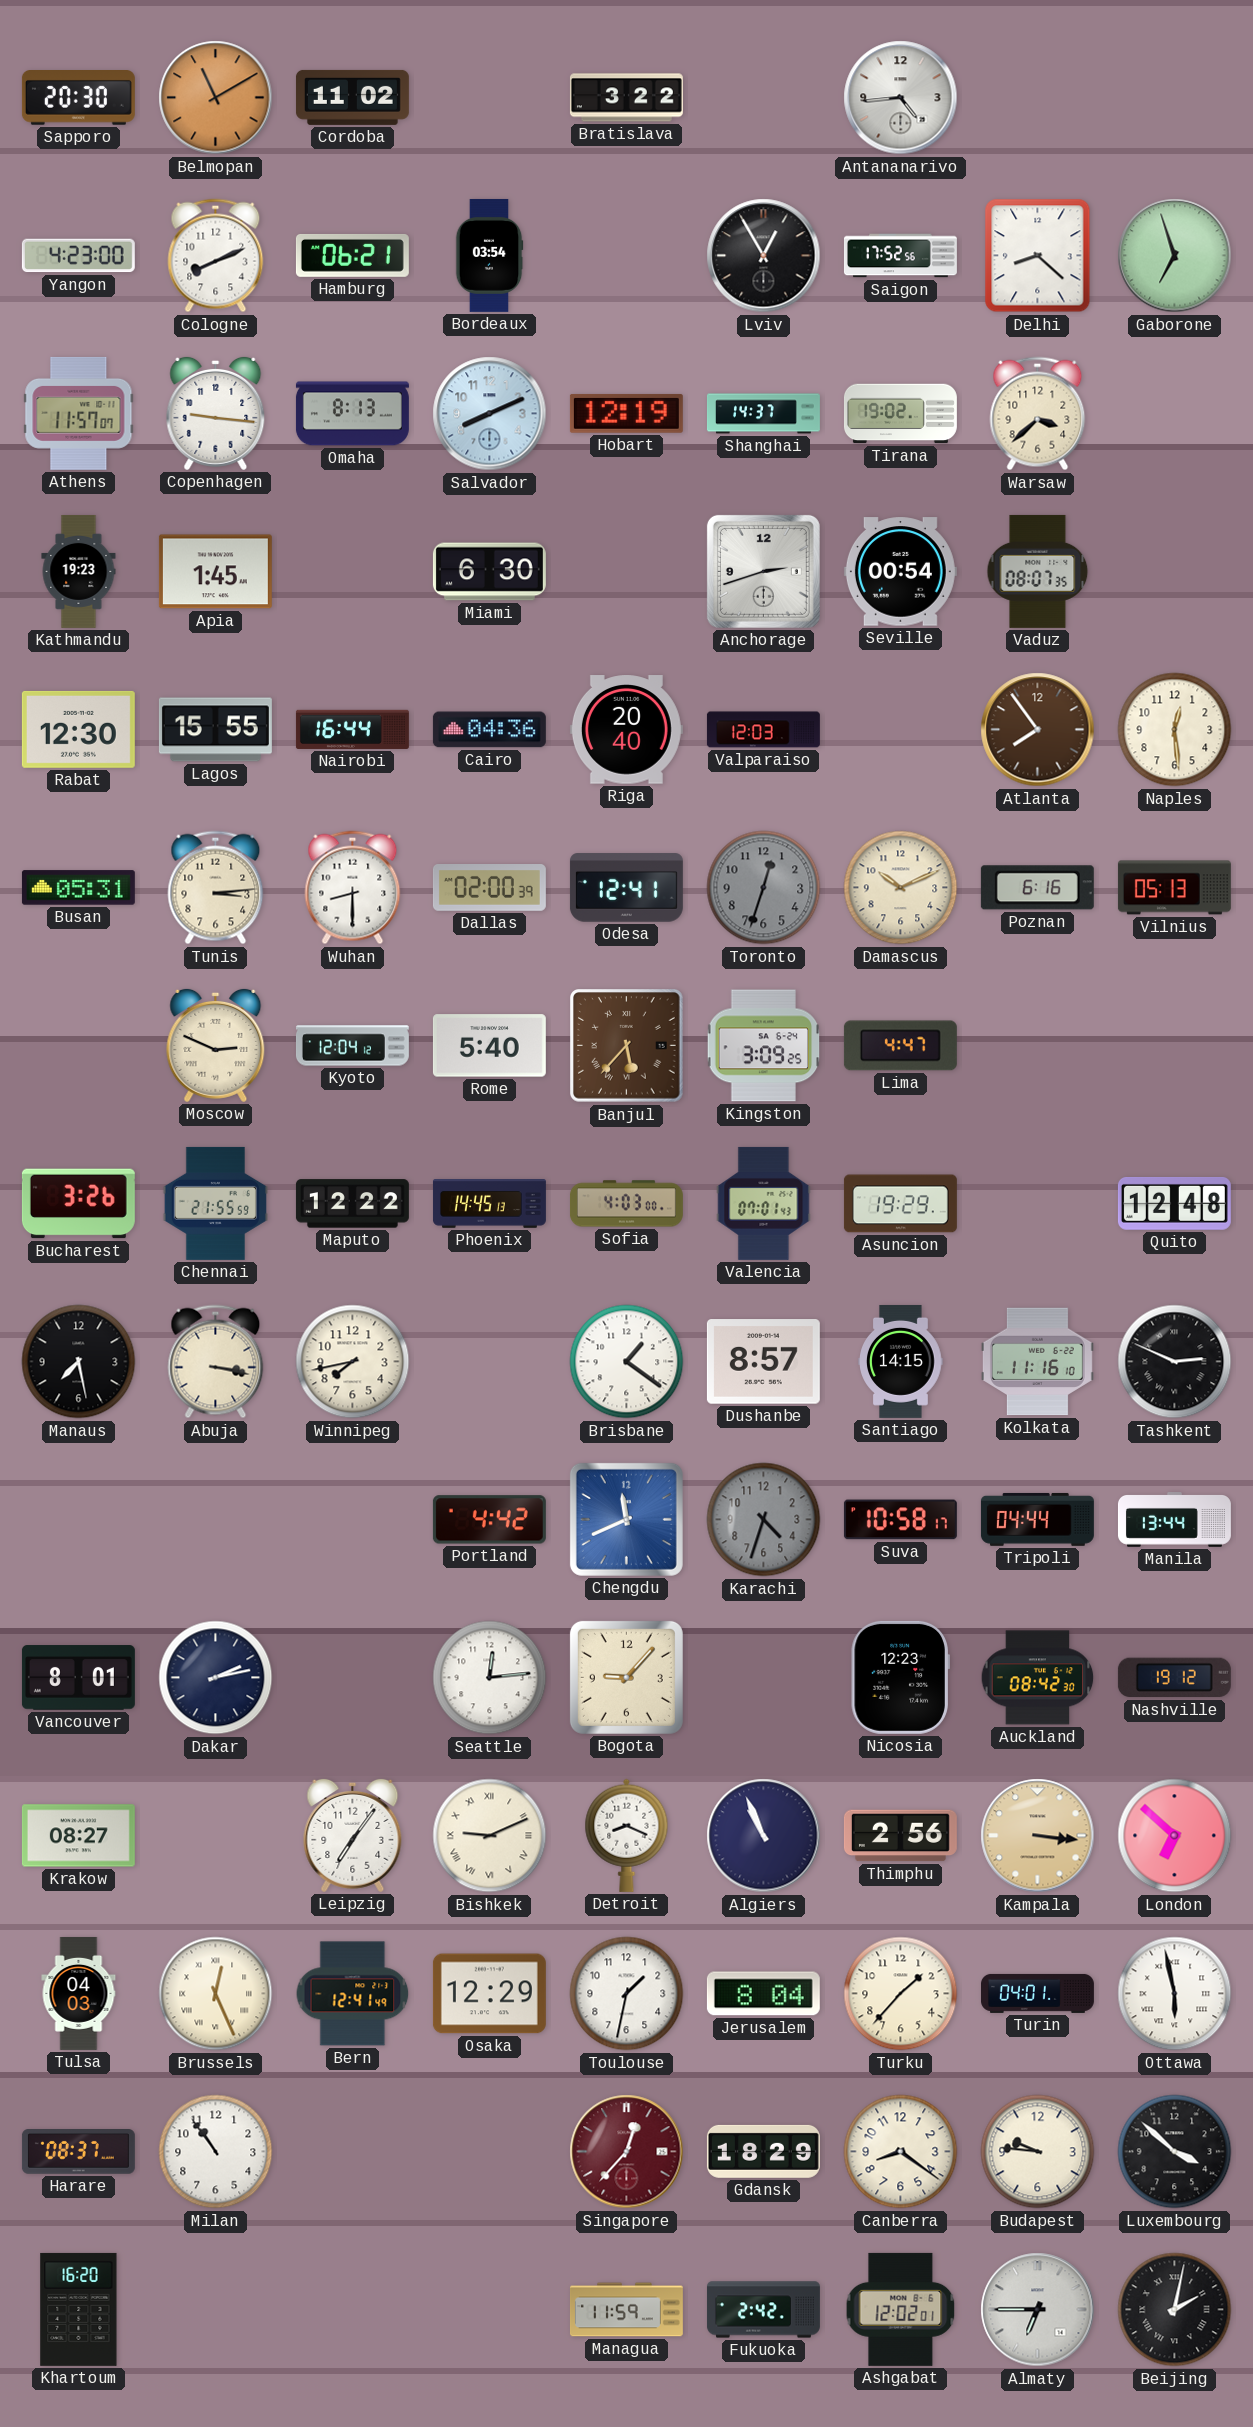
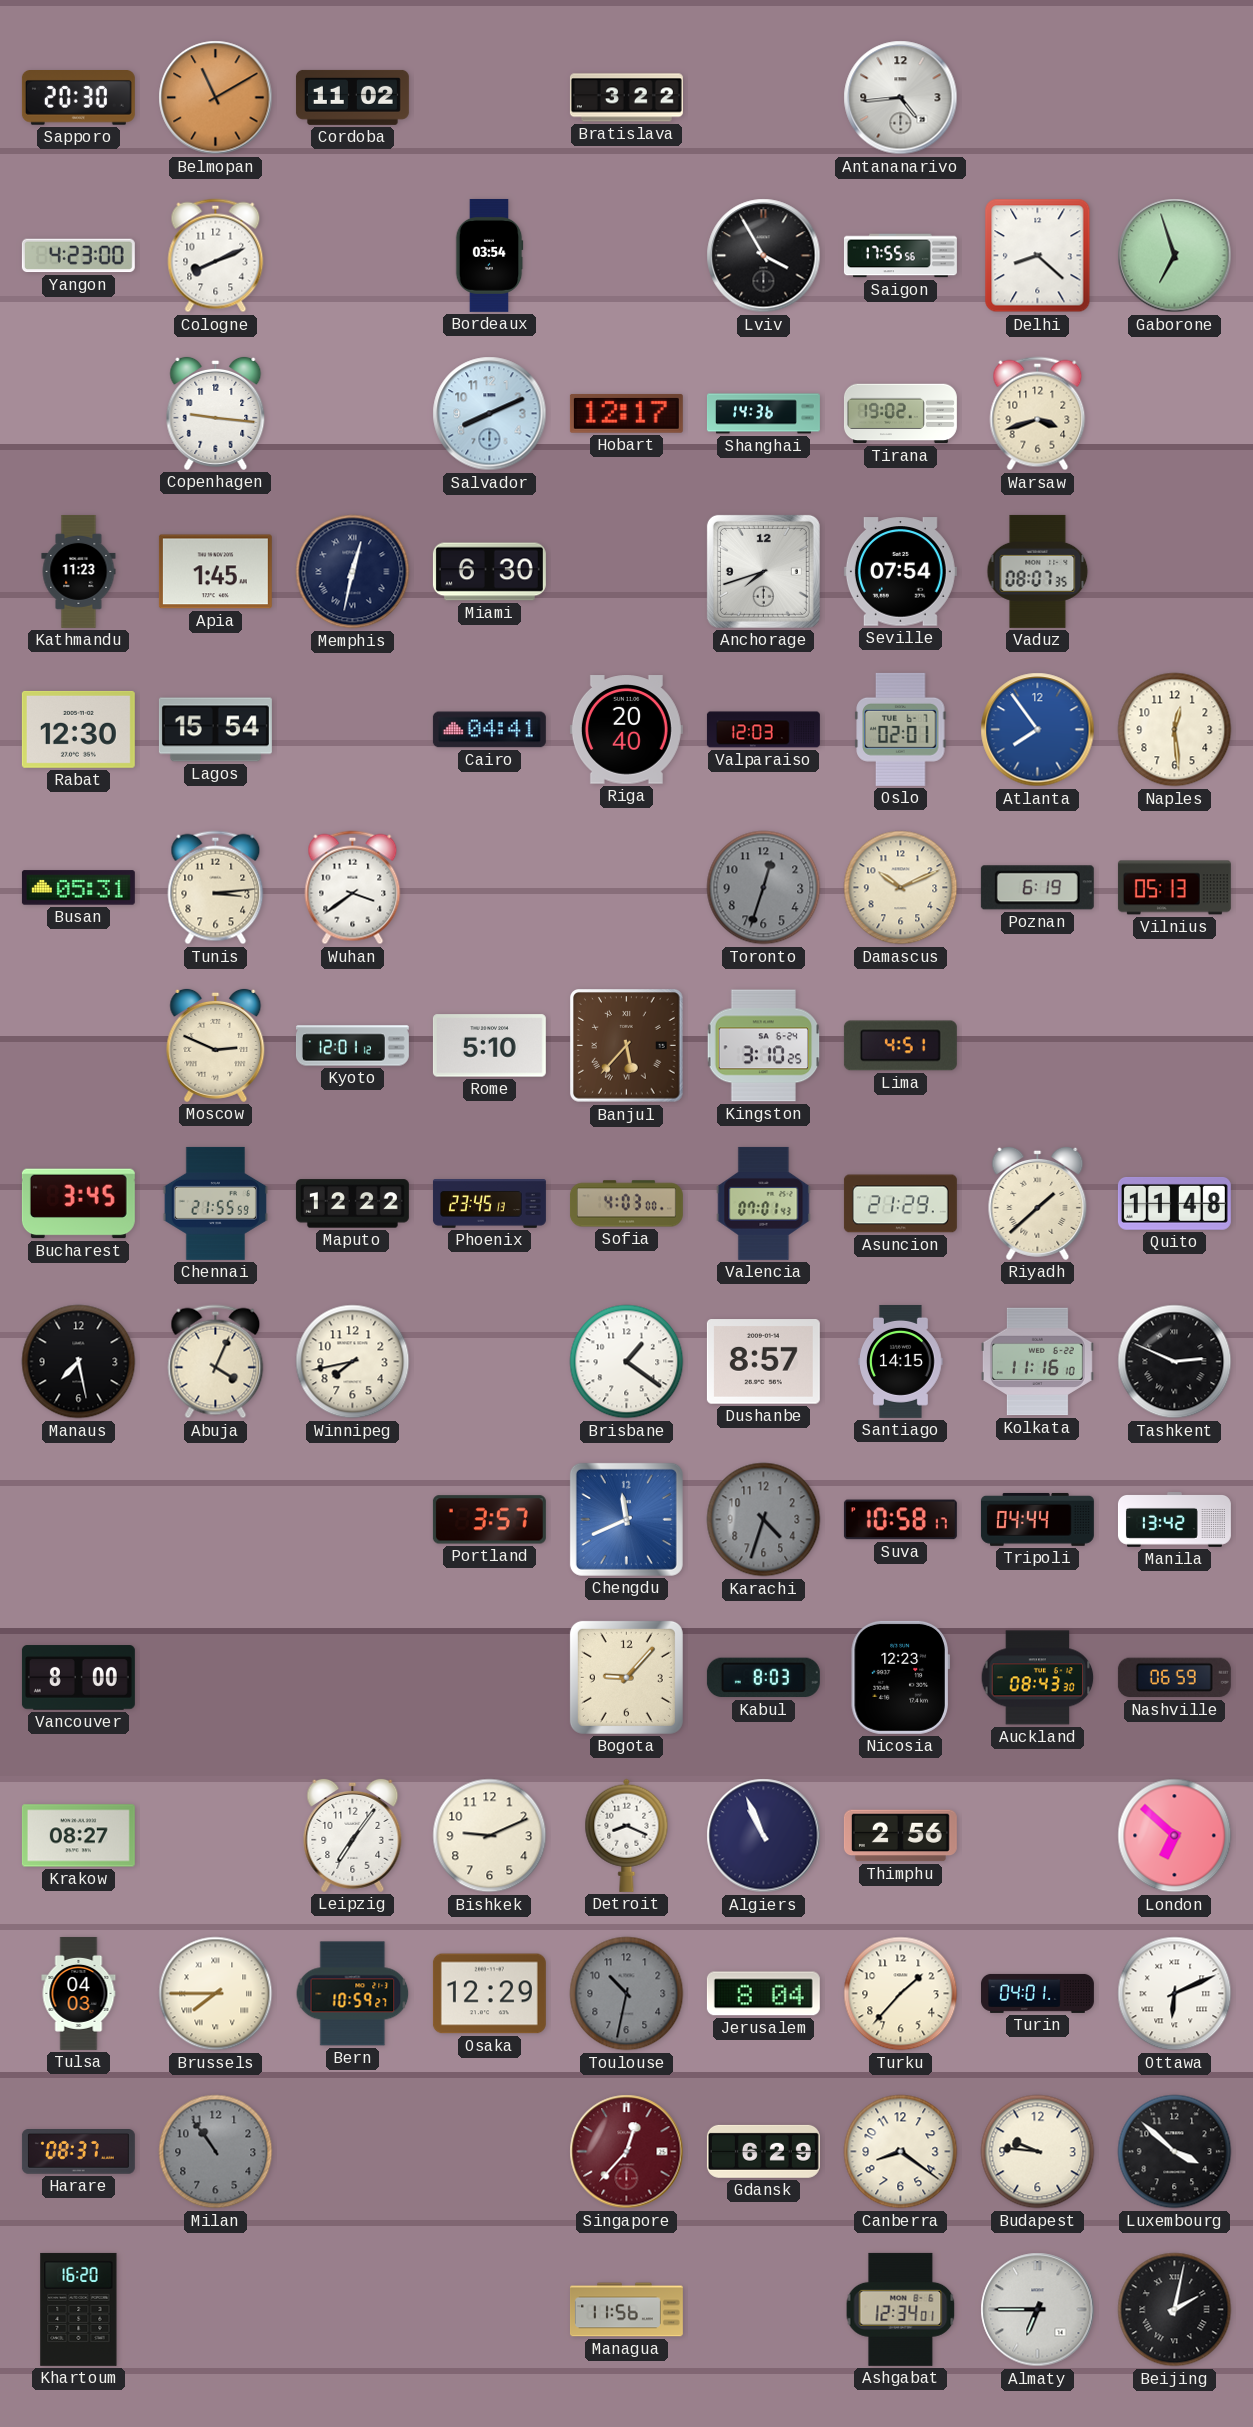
Hamburg: 06:21 -> none
Lviv: 12:55 -> 3:55
Saigon: 17:52 -> 17:55
Athens: 11:57 -> none
Omaha: 8:13 -> none
Hobart: 12:19 -> 12:17
Shanghai: 14:37 -> 14:36
Warsaw: 3:38 -> 3:42
Kathmandu: 19:23 -> 11:23
Memphis: none -> 12:32
Anchorage: 2:42 -> 7:42
Seville: 00:54 -> 07:54
Lagos: 15:55 -> 15:54
Nairobi: 16:44 -> none
Cairo: 04:36 -> 04:41
Oslo: none -> 02:01
Atlanta dial: brown -> blue
Wuhan: 8:30 -> 3:39
Dallas: 02:00 -> none
Odesa: 12:41 -> none
Poznan: 6:16 -> 6:19
Kyoto: 12:04 -> 12:01
Rome: 5:40 -> 5:10
Kingston: 3:09 -> 3:10
Lima: 4:47 -> 4:51
Bucharest: 3:26 -> 3:45
Phoenix: 14:45 -> 23:45
Asuncion: 19:29 -> 21:29
Riyadh: none -> 1:38
Quito: 12:48 -> 11:48
Abuja: 3:17 -> 4:04
Portland: 4:42 -> 3:57
Manila: 13:44 -> 13:42
Vancouver: 8:01 -> 8:00
Dakar: 2:13 -> none
Seattle: 12:14 -> none
Kabul: none -> 8:03
Auckland: 08:42 -> 08:43
Nashville: 19:12 -> 06:59
Bishkek numerals: Roman -> Arabic
Kampala: 3:16 -> none
Brussels: 12:26 -> 7:45
Bern: 12:41 -> 10:59
Toulouse: 1:32 -> 10:32
Toulouse dial: white -> grey
Ottawa: 5:58 -> 6:11
Milan dial: white -> grey
Gdansk: 18:29 -> 6:29
Managua: 11:59 -> 11:56
Fukuoka: 2:42 -> none
Ashgabat: 12:02 -> 12:34
